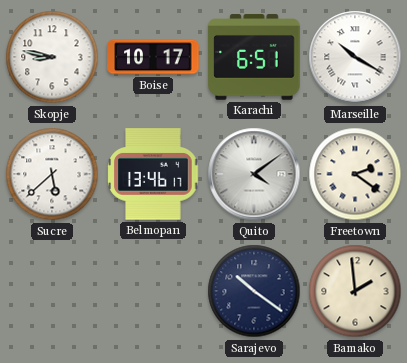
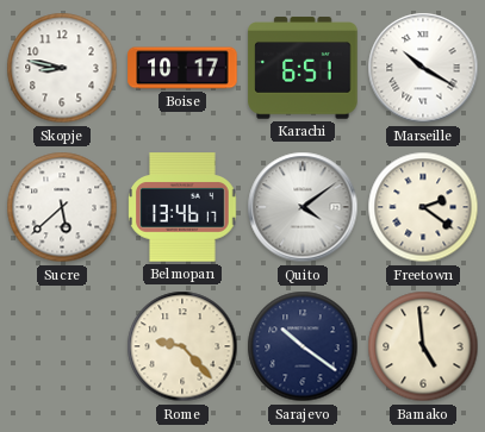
Rome: none -> 9:23
Bamako: 1:59 -> 4:59
